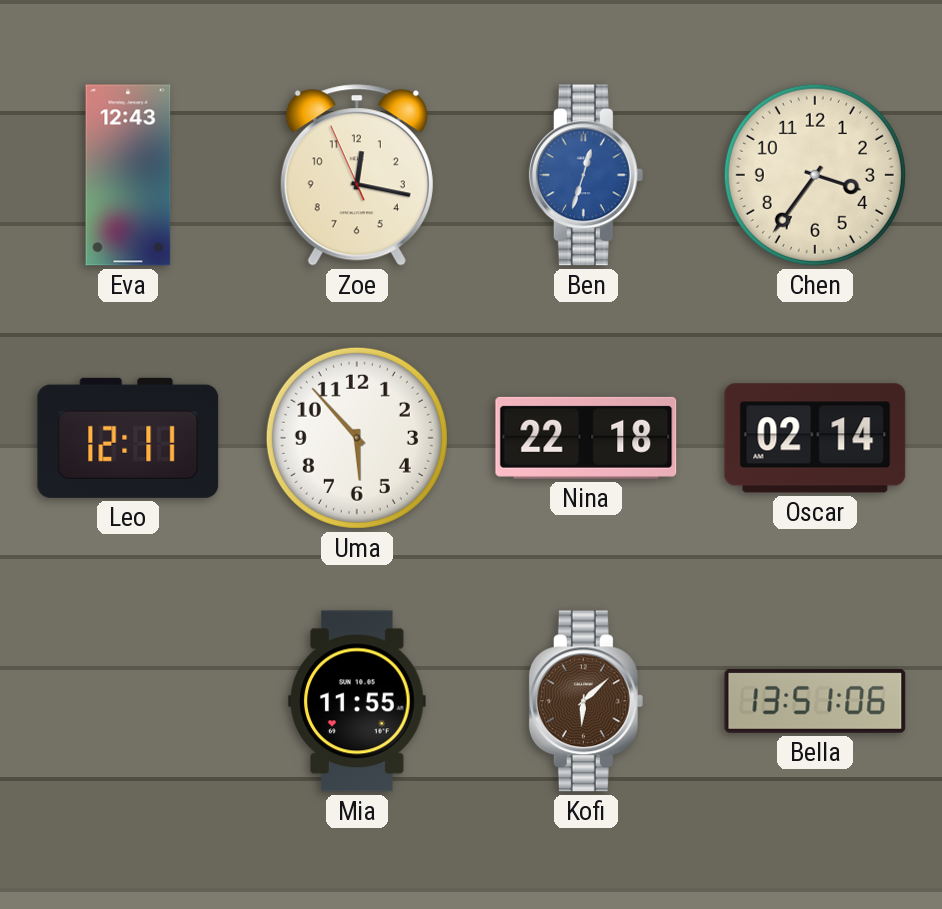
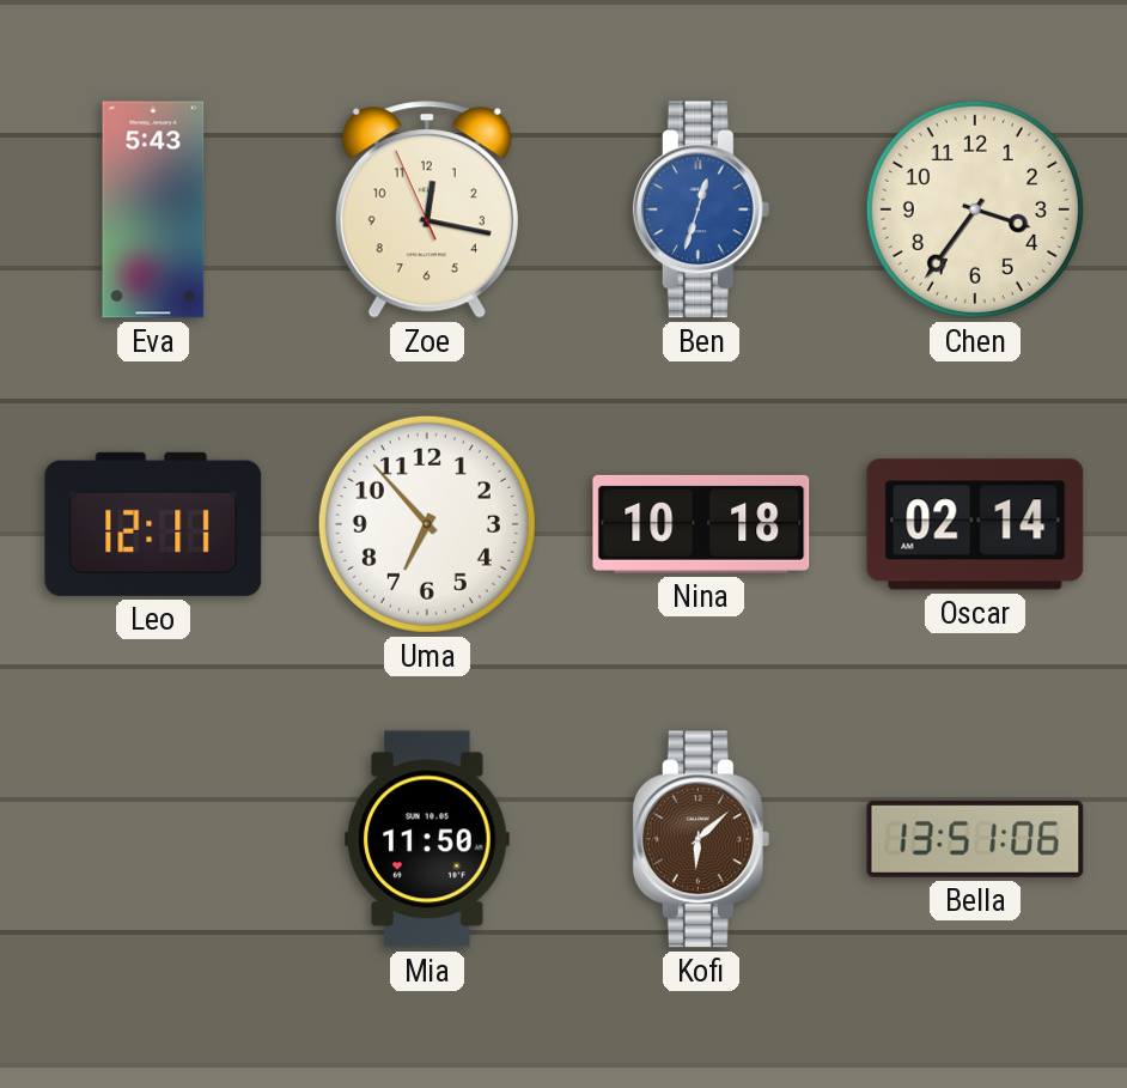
Eva: 12:43 -> 5:43
Uma: 5:53 -> 6:53
Nina: 22:18 -> 10:18
Mia: 11:55 -> 11:50
